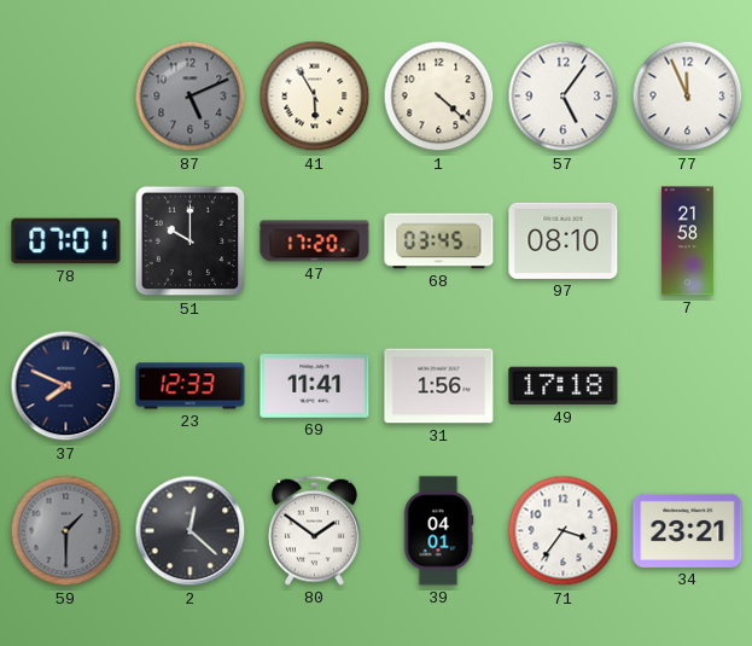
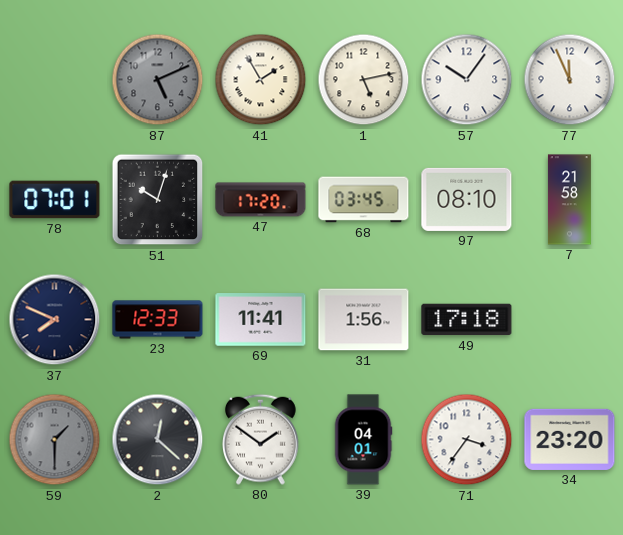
41: 5:55 -> 1:55
1: 4:22 -> 5:13
57: 5:06 -> 10:06
51: 10:00 -> 10:03
34: 23:21 -> 23:20
